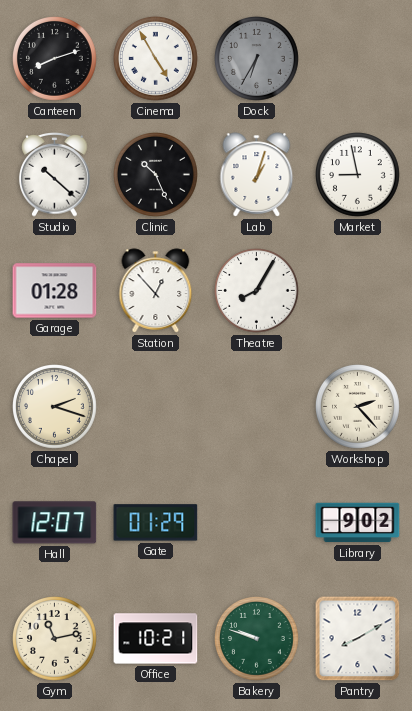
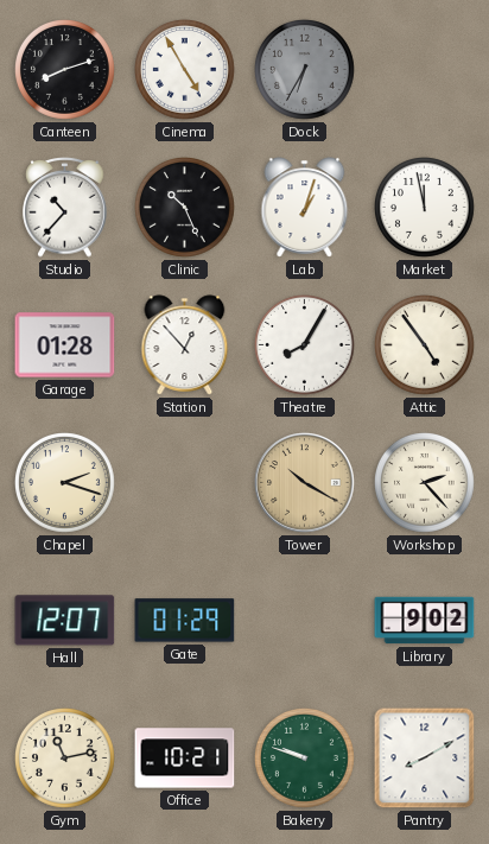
Studio: 10:22 -> 10:37
Market: 8:58 -> 11:58
Attic: none -> 4:54
Tower: none -> 10:20
